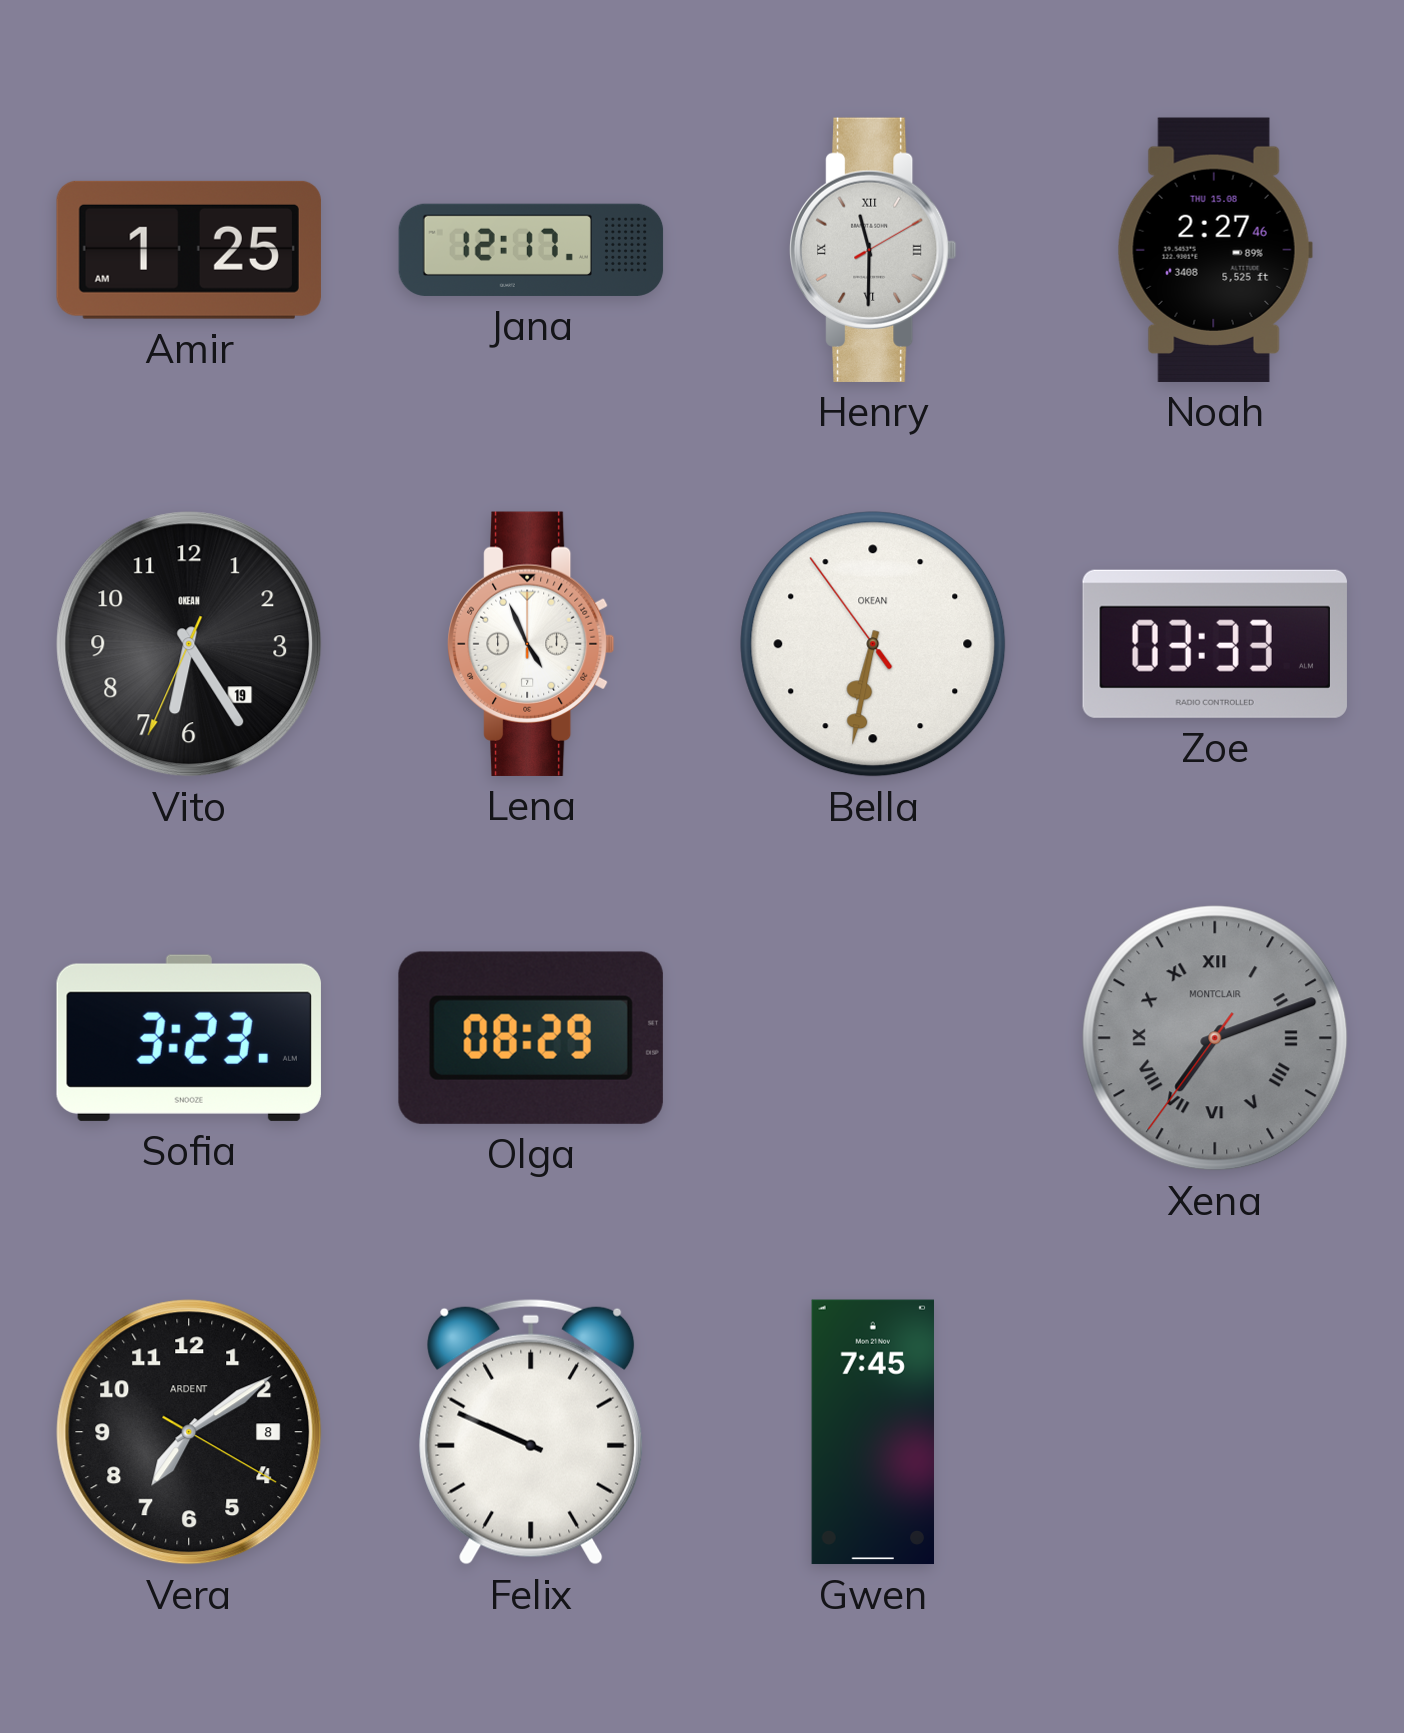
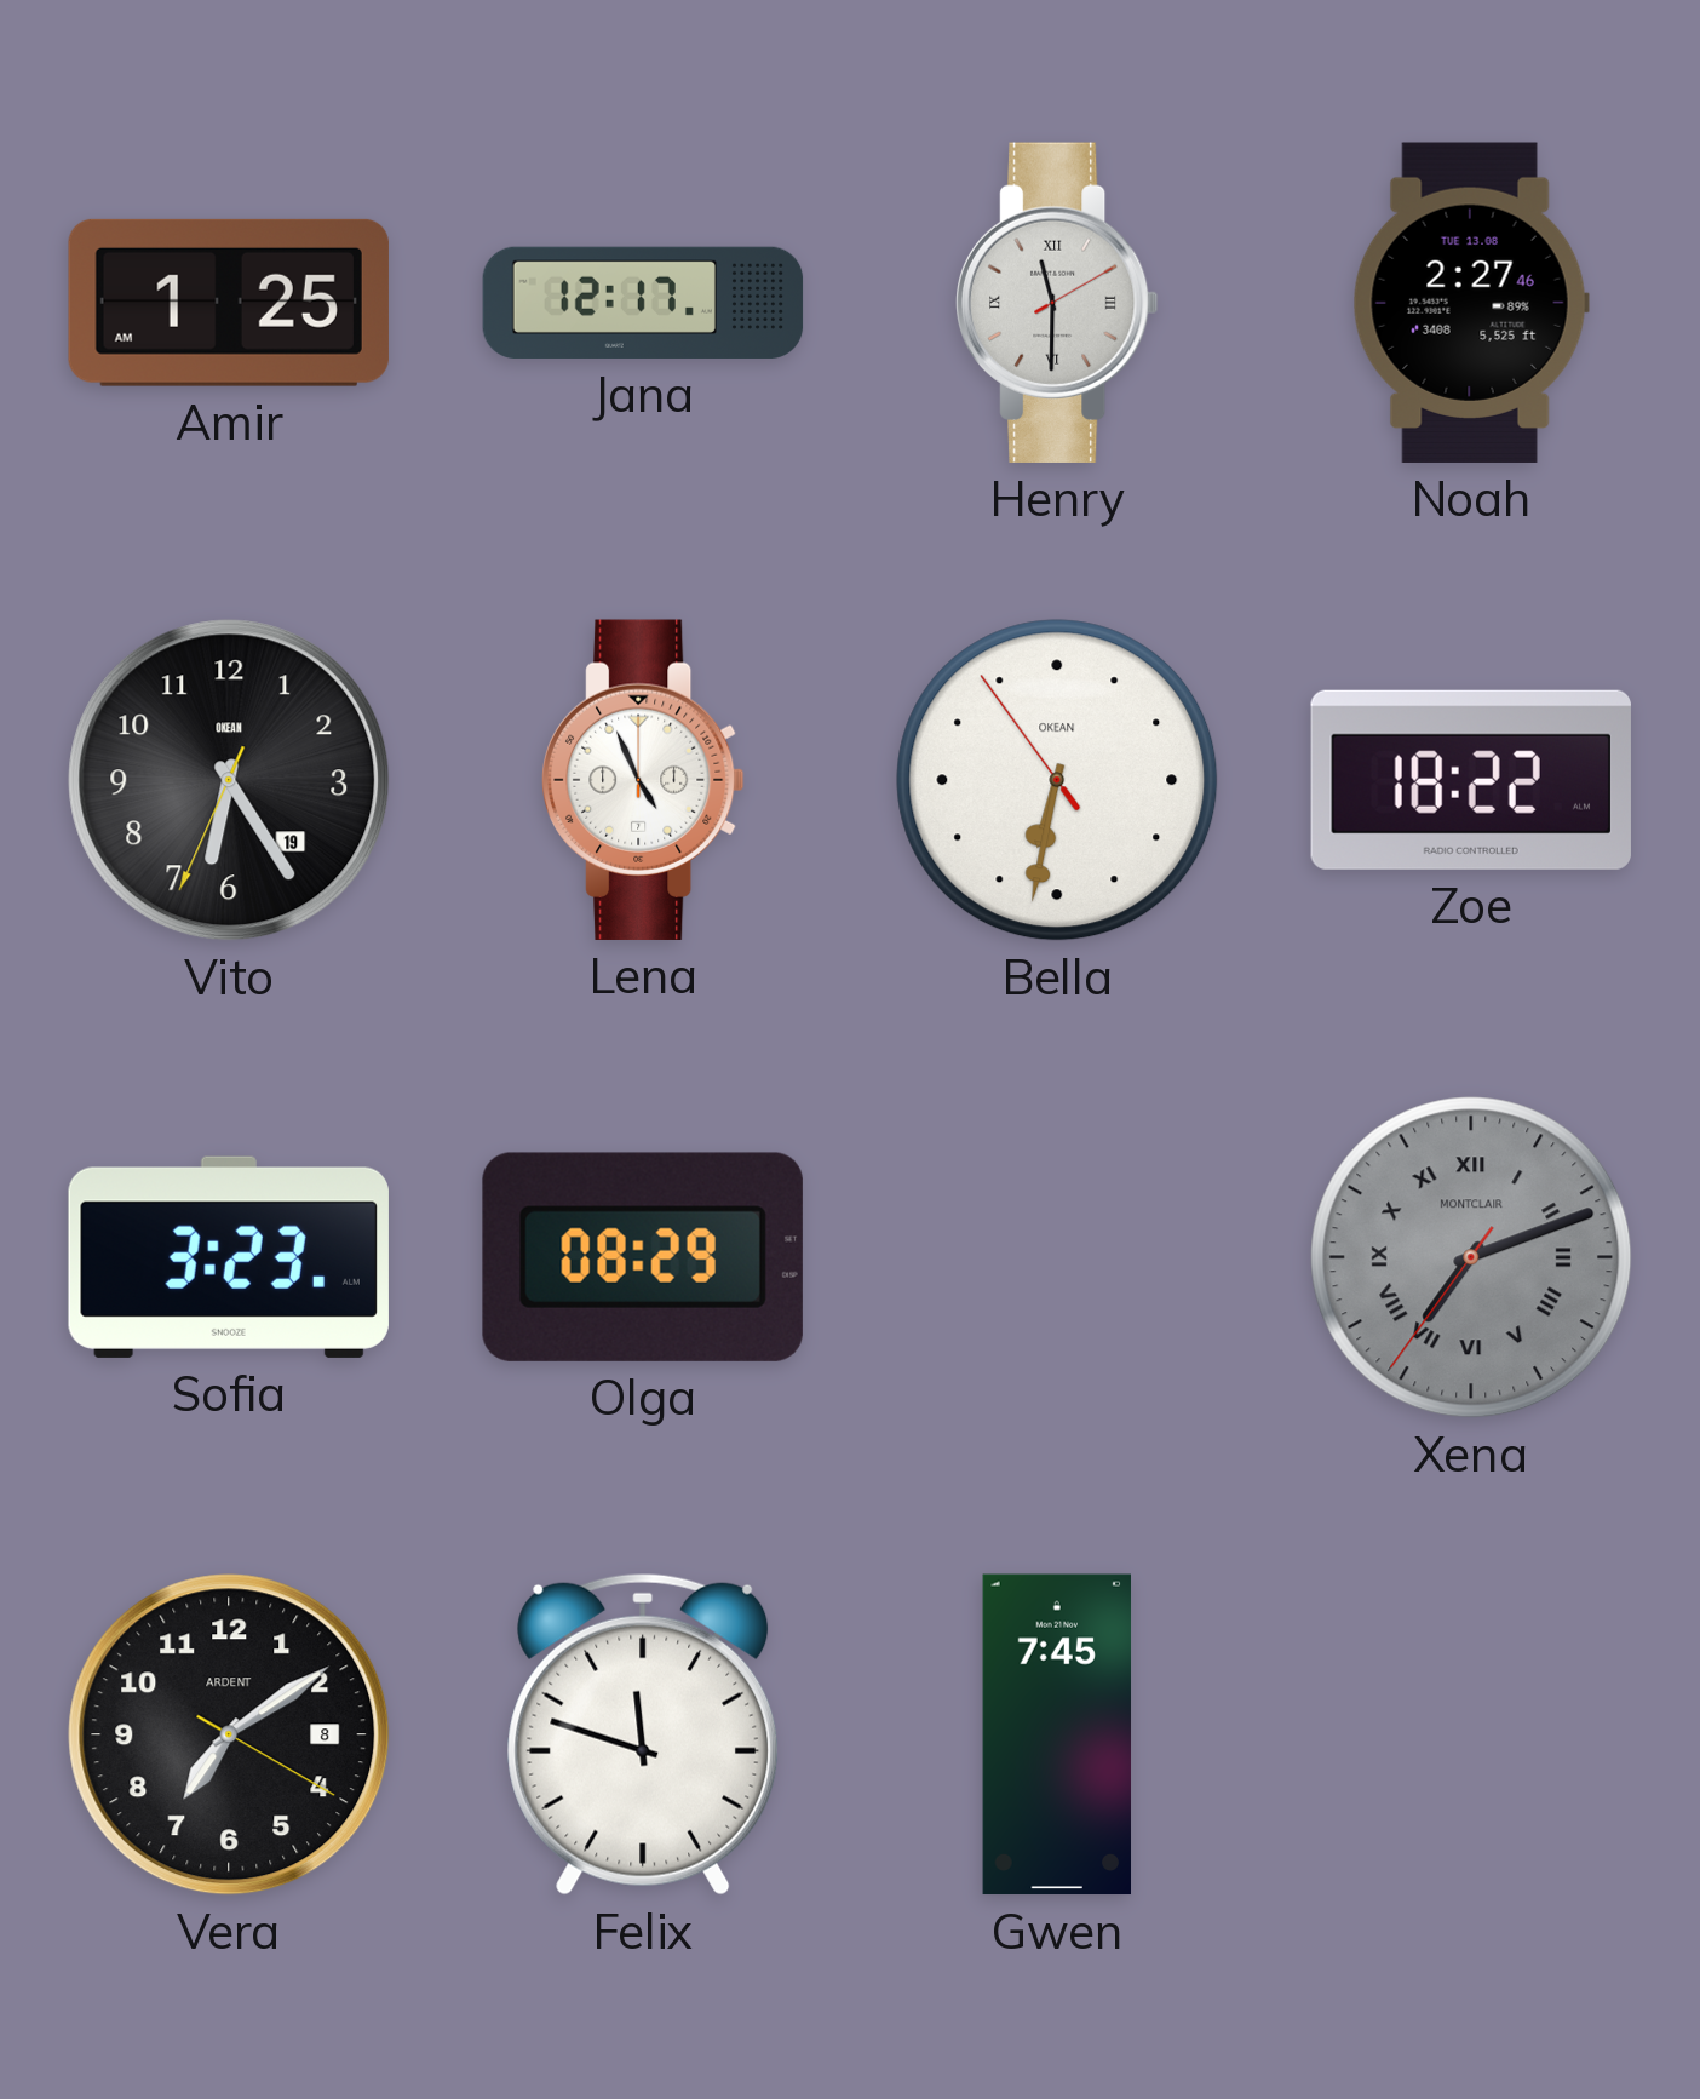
Noah date: THU 15.08 -> TUE 13.08
Zoe: 03:33 -> 18:22
Felix: 9:49 -> 11:48
